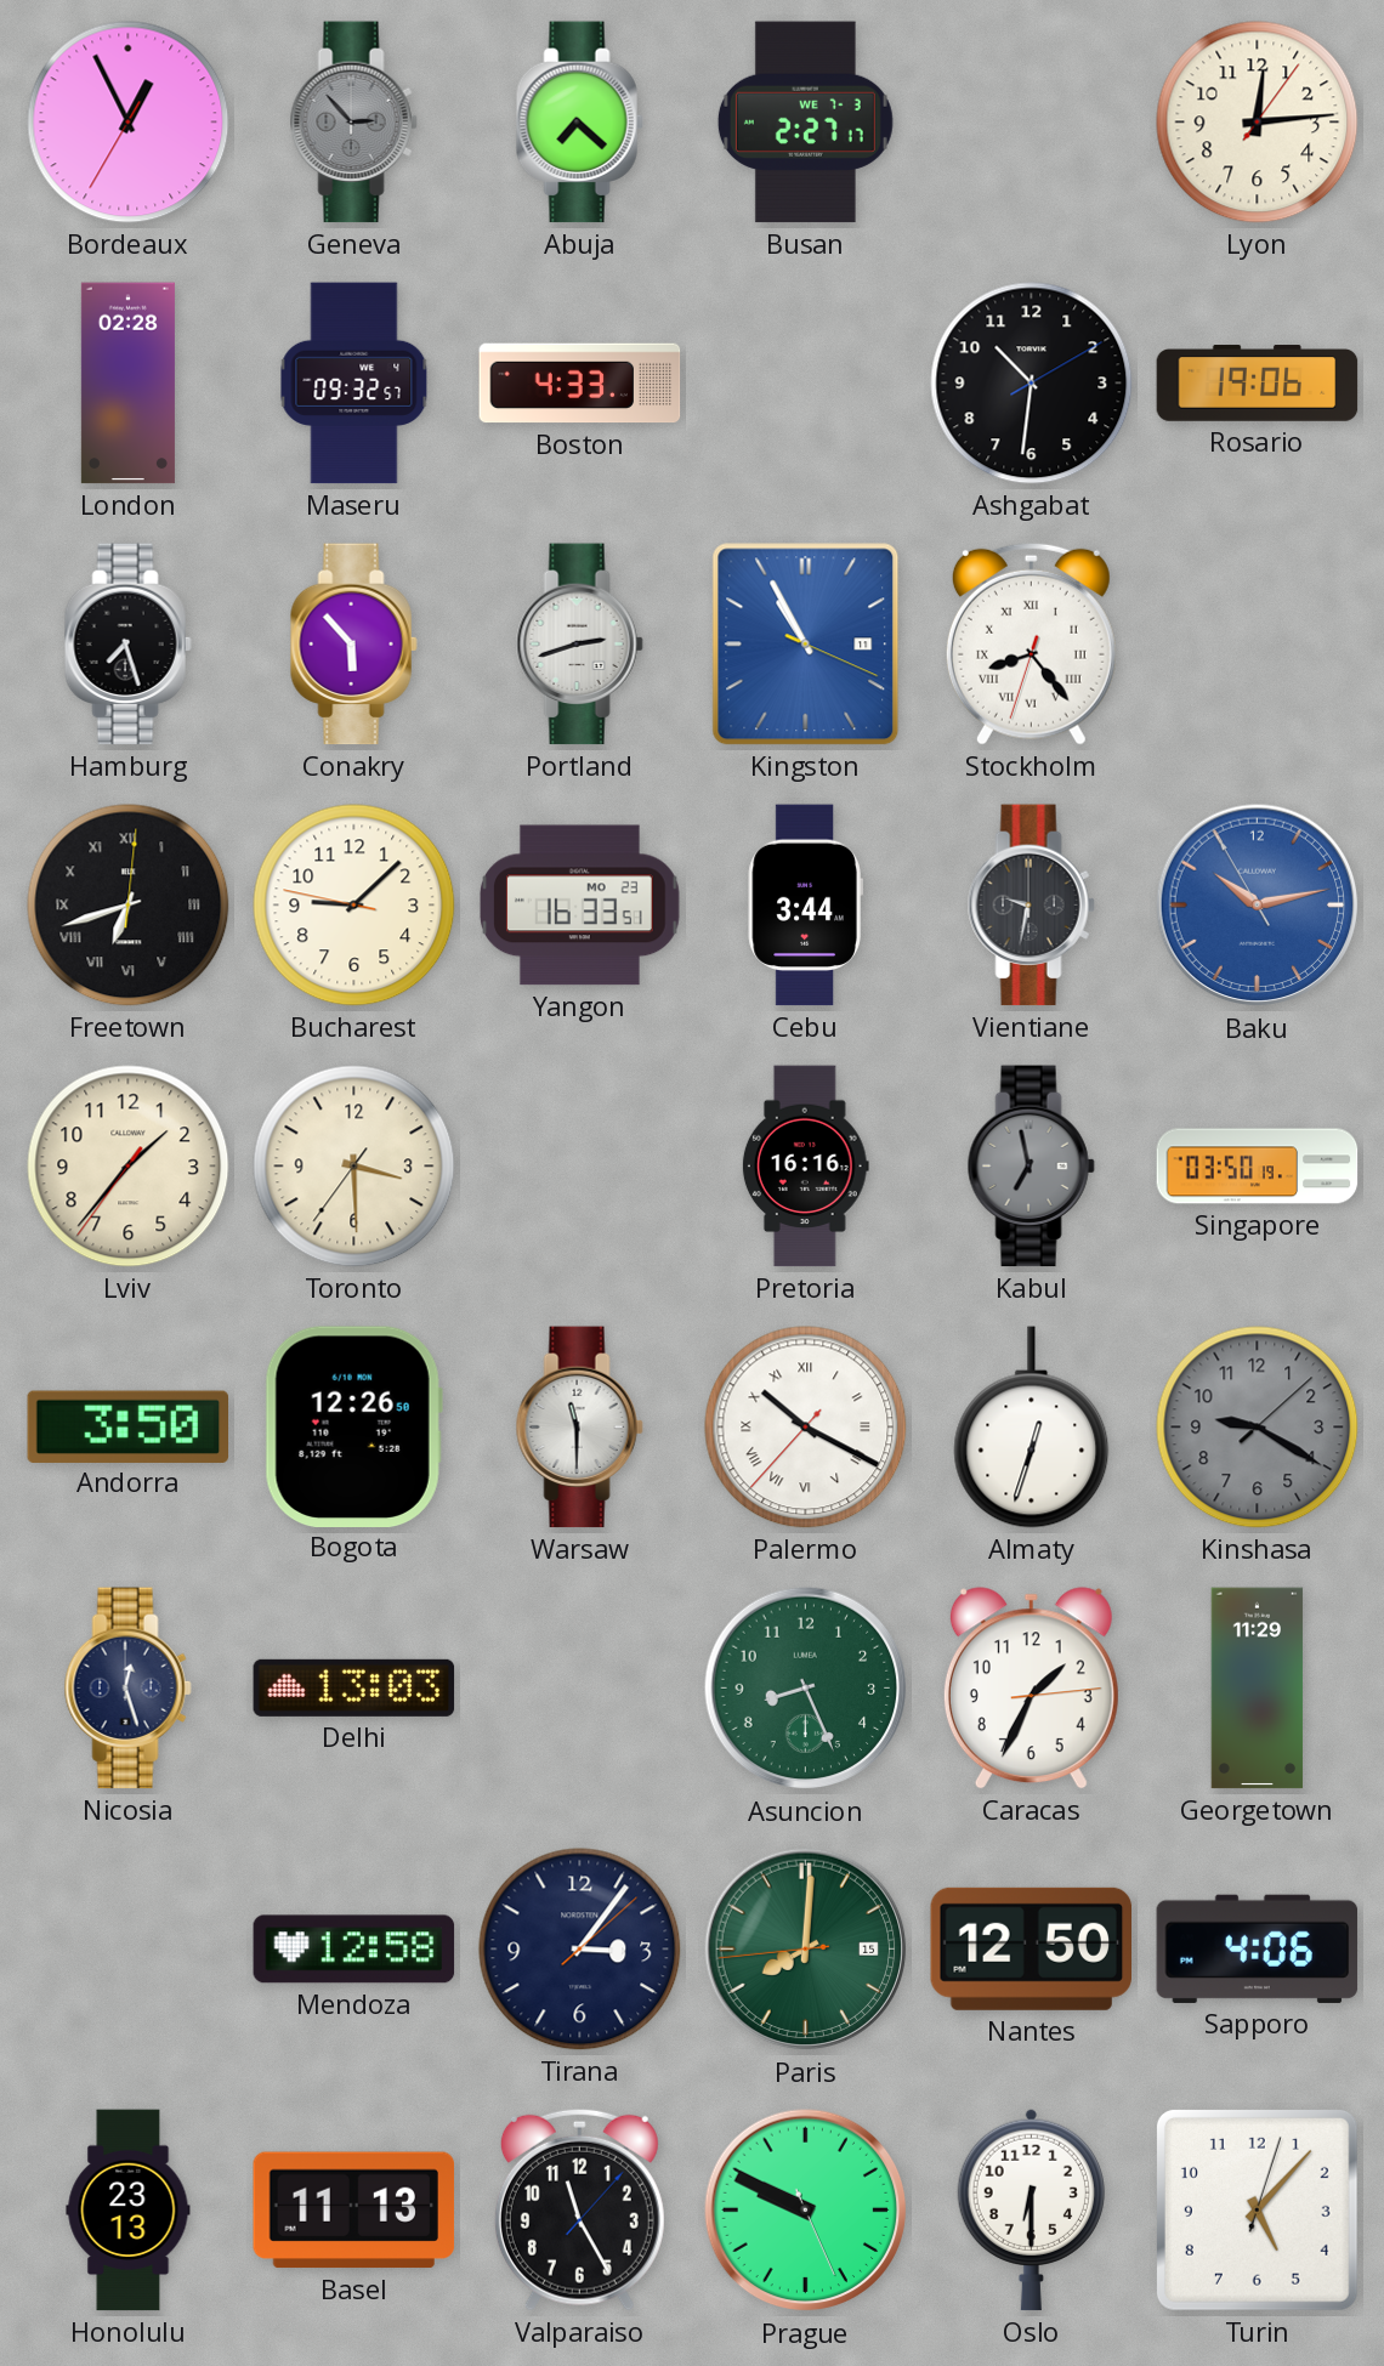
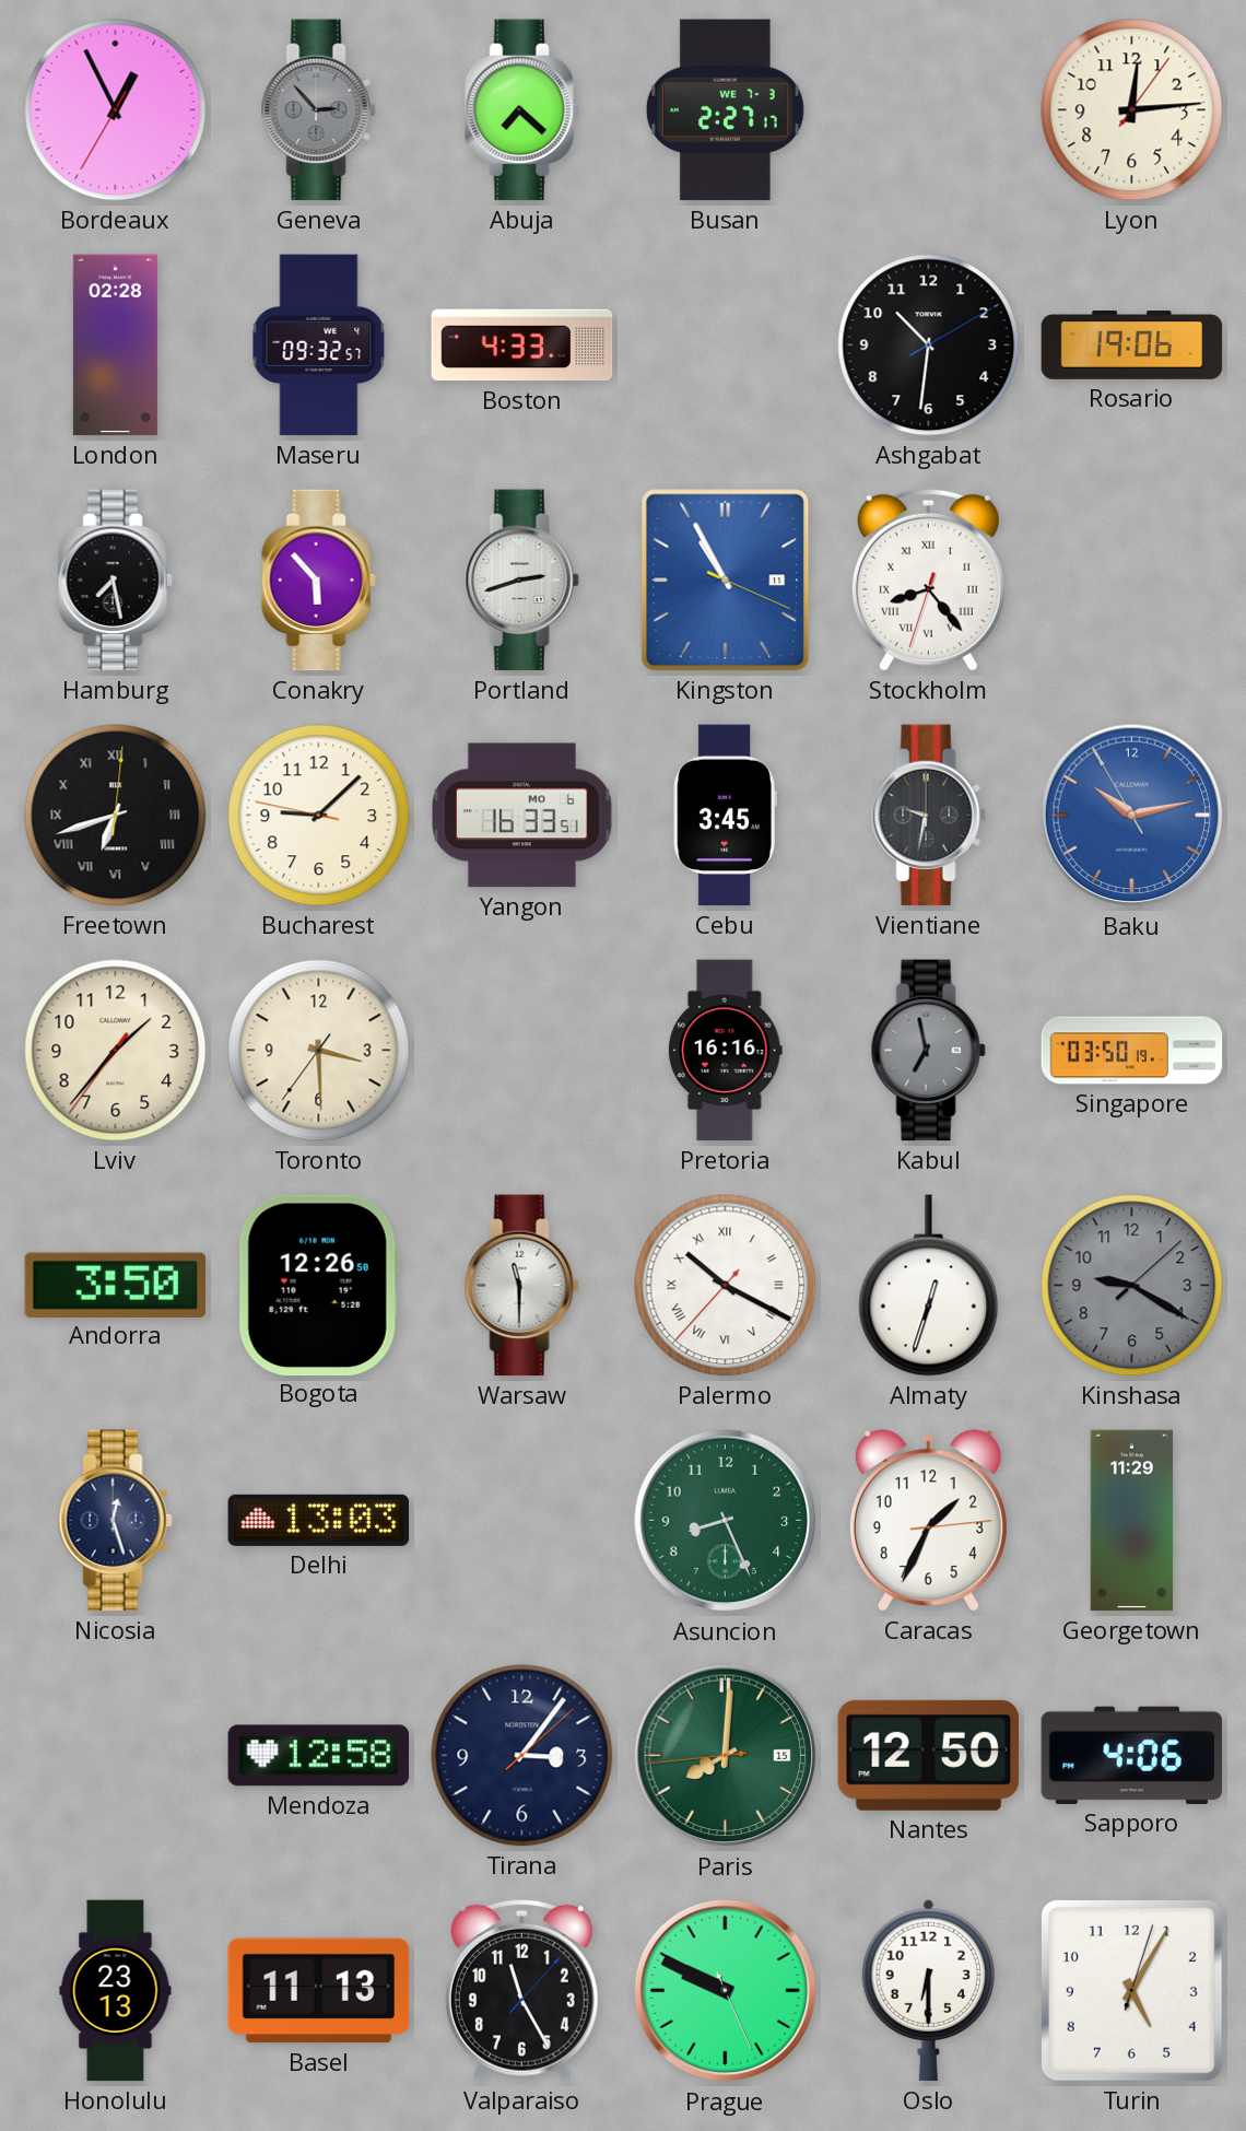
Hamburg: 7:27 -> 7:28
Yangon date: MO 23 -> MO 6
Cebu: 3:44 -> 3:45
Turin: 5:07 -> 5:05
